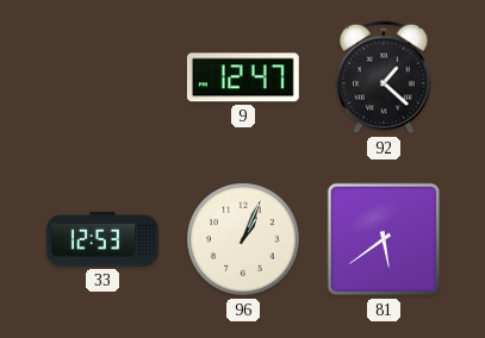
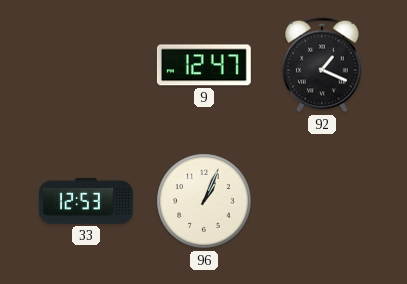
92: 1:22 -> 1:19
81: 5:39 -> none
